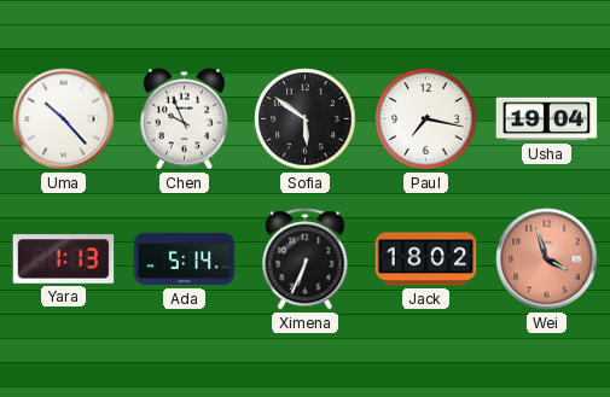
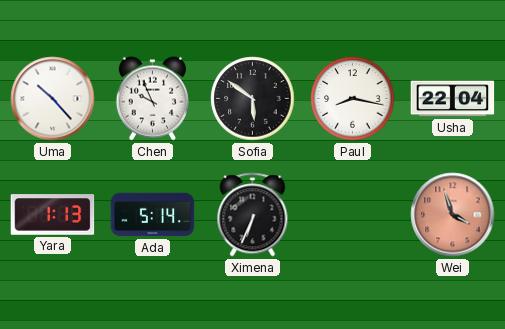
Paul: 7:17 -> 8:17
Usha: 19:04 -> 22:04
Jack: 18:02 -> none
